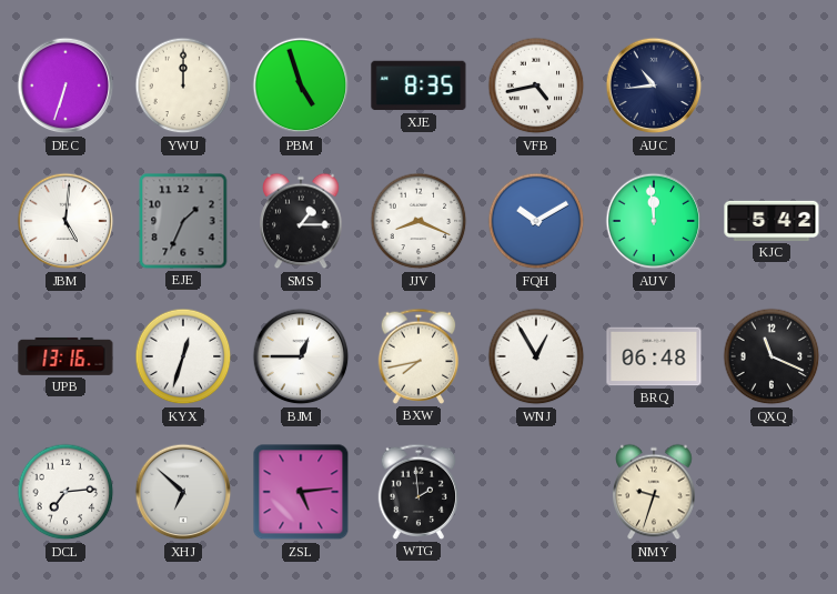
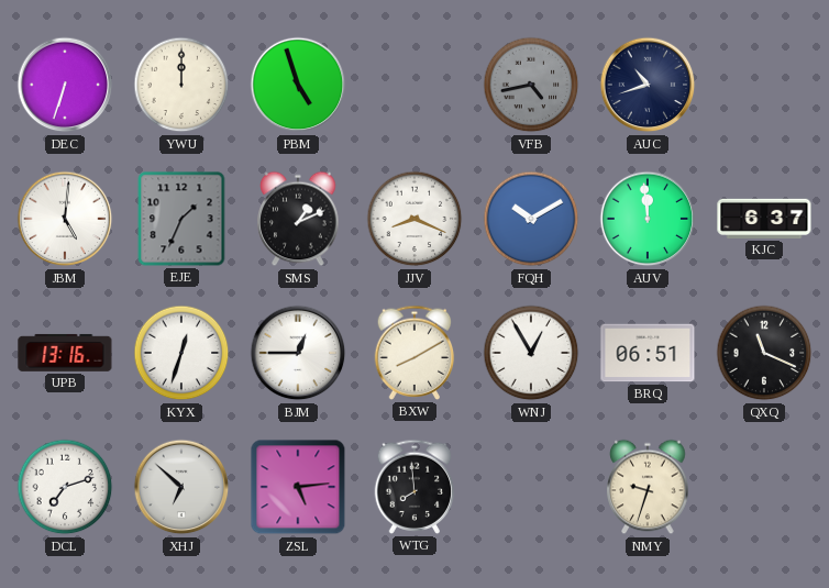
XJE: 8:35 -> none
VFB dial: white -> grey
AUC: 10:44 -> 10:42
SMS: 1:15 -> 1:11
KJC: 5:42 -> 6:37
BXW: 7:43 -> 8:10
BRQ: 06:48 -> 06:51
DCL: 7:14 -> 7:12
WTG: 1:59 -> 7:59
